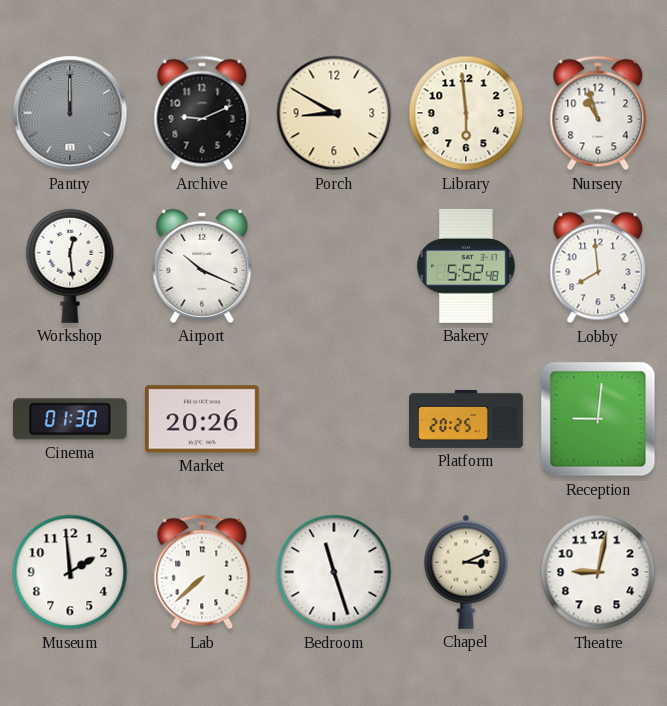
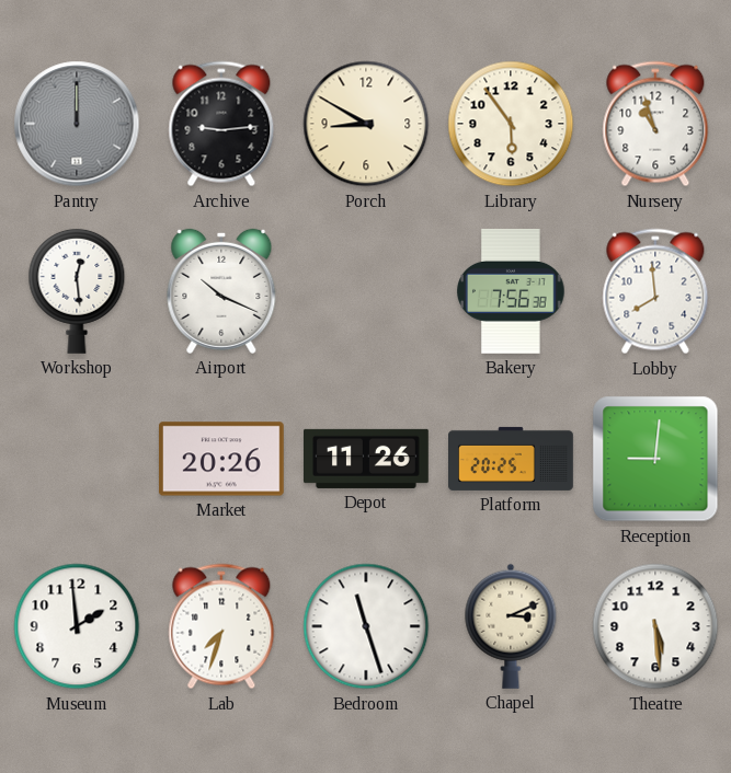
Archive: 9:11 -> 9:14
Library: 5:59 -> 5:54
Bakery: 5:52 -> 7:56
Cinema: 01:30 -> none
Depot: none -> 11:26
Lab: 7:38 -> 7:33
Theatre: 9:02 -> 5:29
